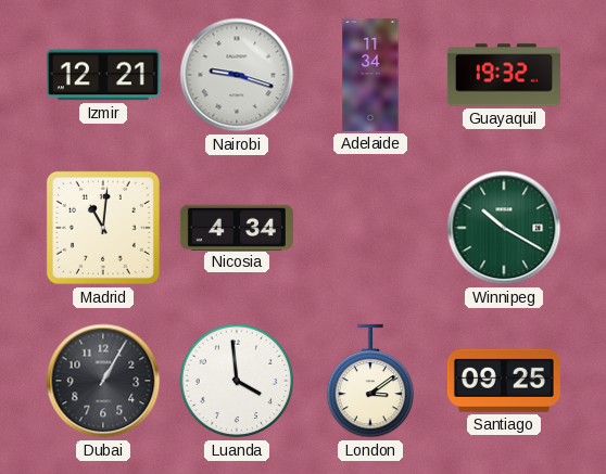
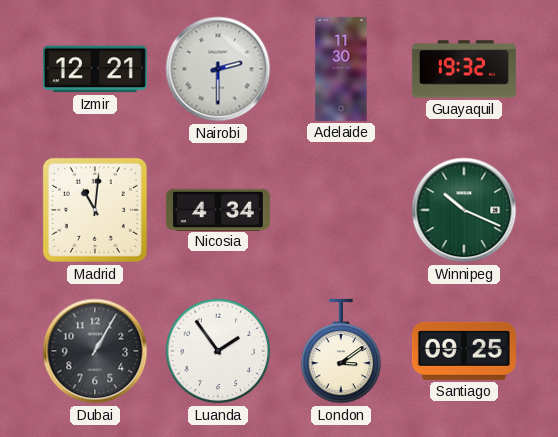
Nairobi: 9:18 -> 2:30
Adelaide: 11:34 -> 11:30
Winnipeg: 10:20 -> 10:19
Luanda: 3:59 -> 1:54
